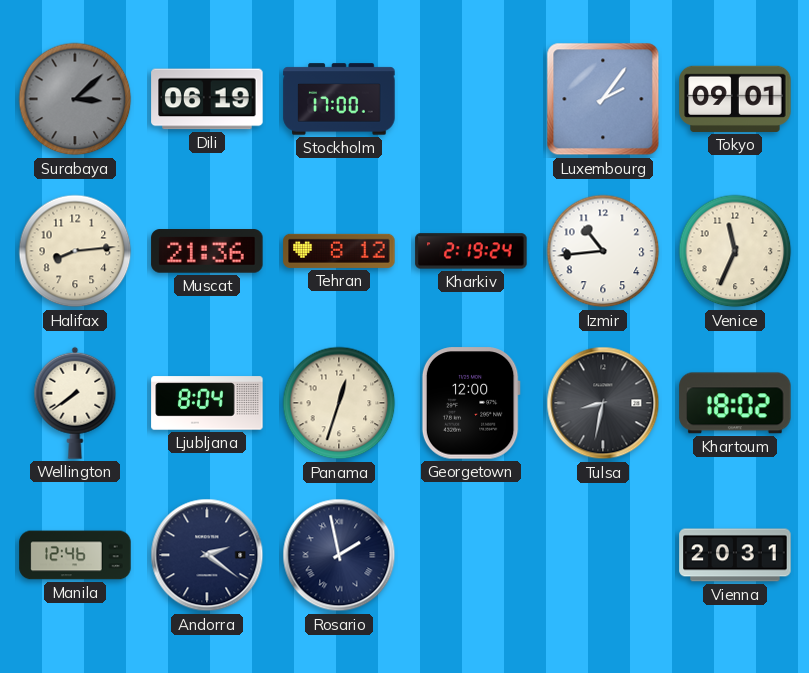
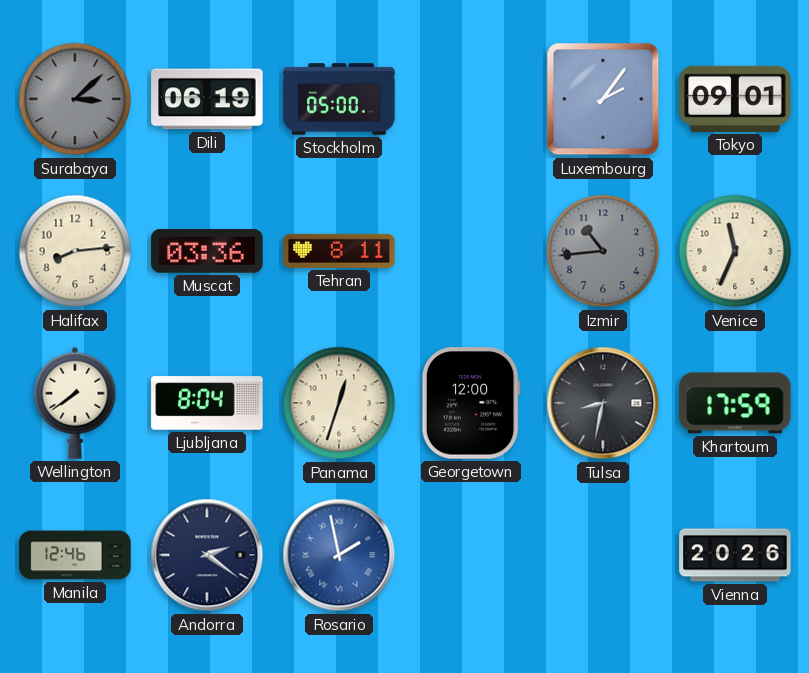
Stockholm: 17:00 -> 05:00
Muscat: 21:36 -> 03:36
Tehran: 8:12 -> 8:11
Kharkiv: 2:19 -> none
Izmir dial: white -> grey
Khartoum: 18:02 -> 17:59
Rosario dial: navy -> blue
Vienna: 20:31 -> 20:26
